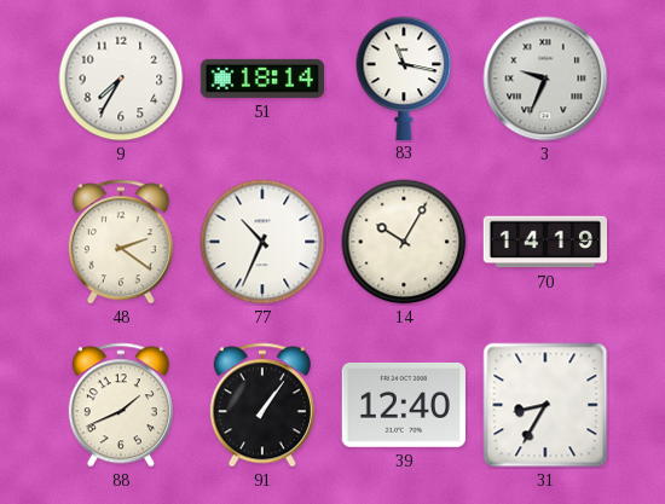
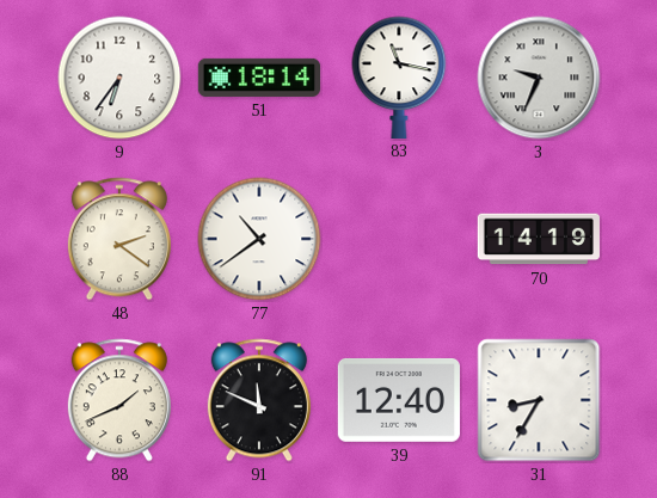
9: 7:35 -> 6:36
77: 10:34 -> 10:39
14: 10:05 -> none
91: 1:06 -> 11:49
